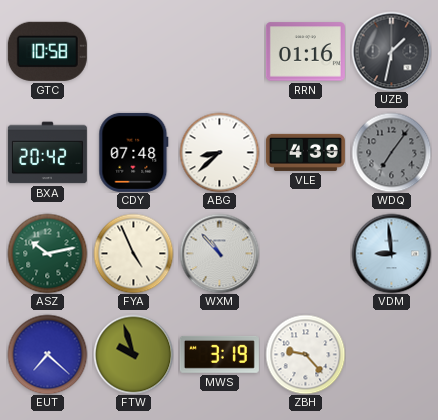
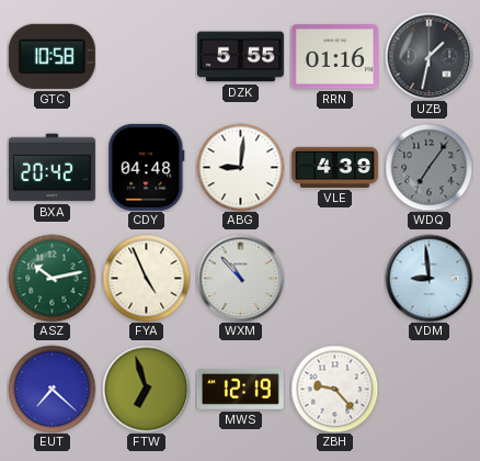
DZK: none -> 5:55
CDY: 07:48 -> 04:48
ABG: 8:38 -> 9:01
FTW: 9:57 -> 6:57
MWS: 3:19 -> 12:19
